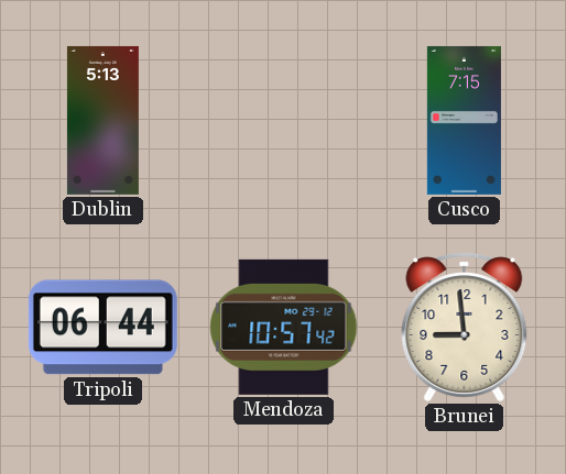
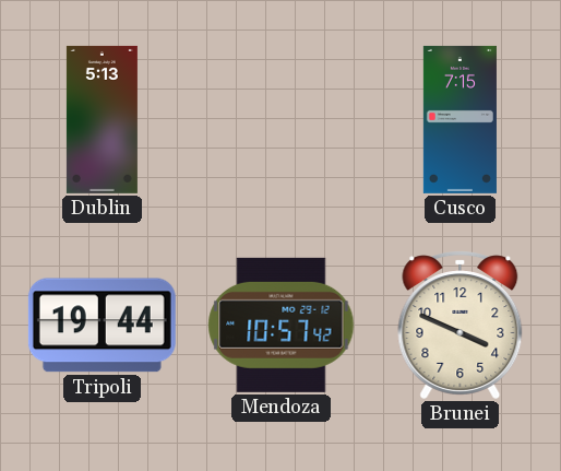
Tripoli: 06:44 -> 19:44
Brunei: 8:59 -> 3:49
